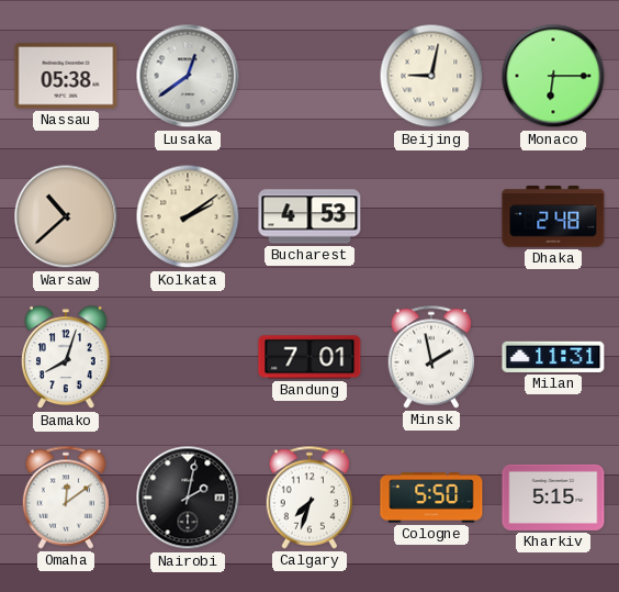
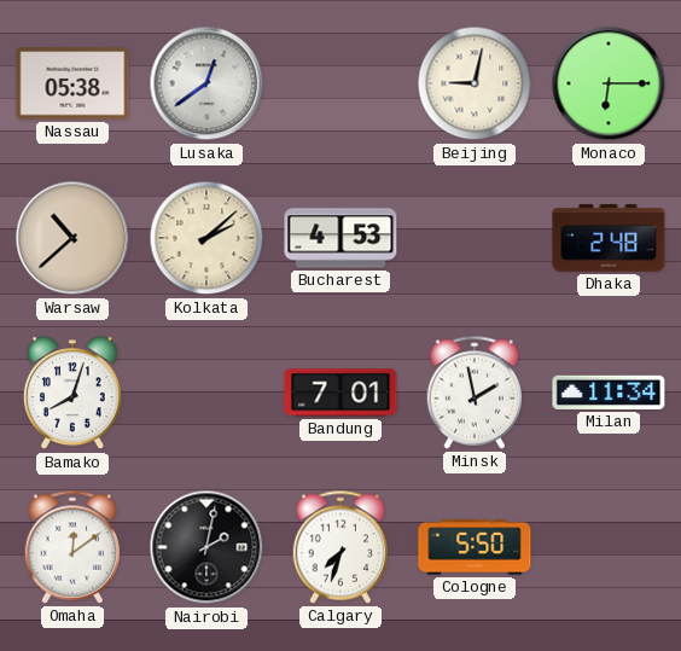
Kolkata: 2:09 -> 2:08
Milan: 11:31 -> 11:34
Kharkiv: 5:15 -> none
